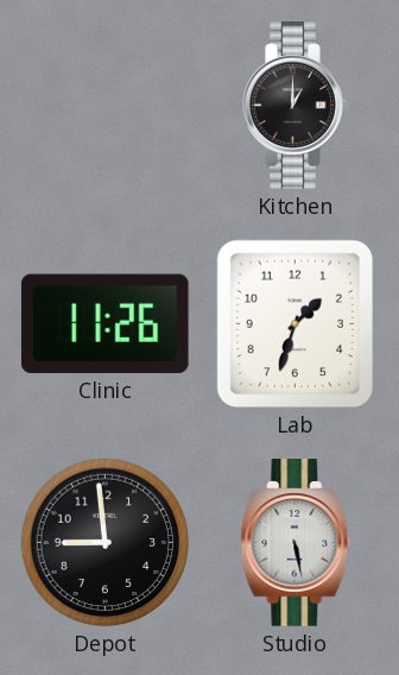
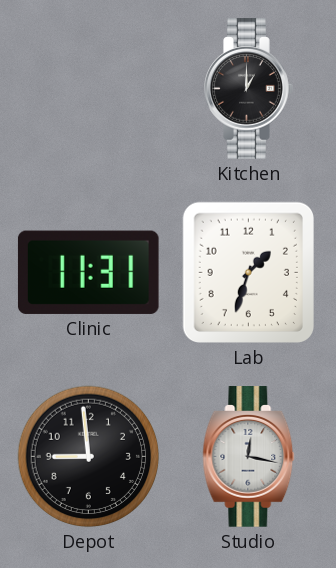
Clinic: 11:26 -> 11:31
Studio: 5:28 -> 12:17
